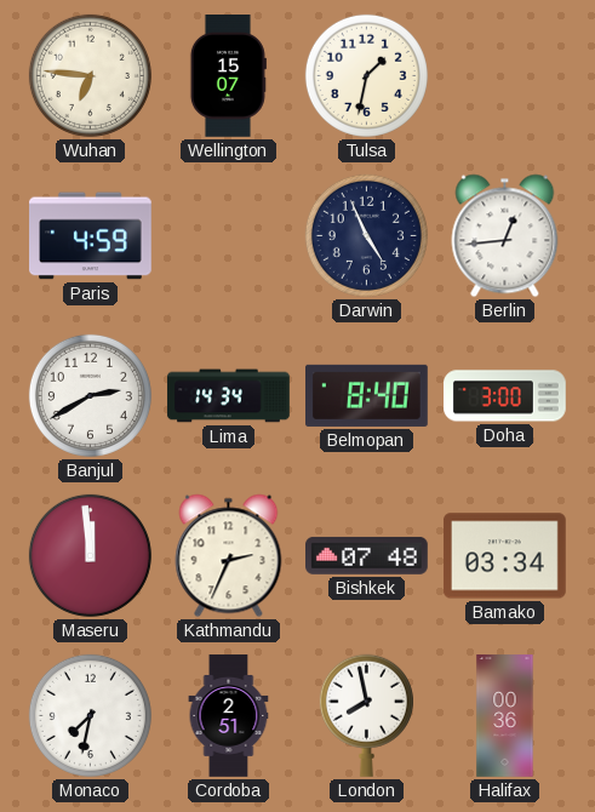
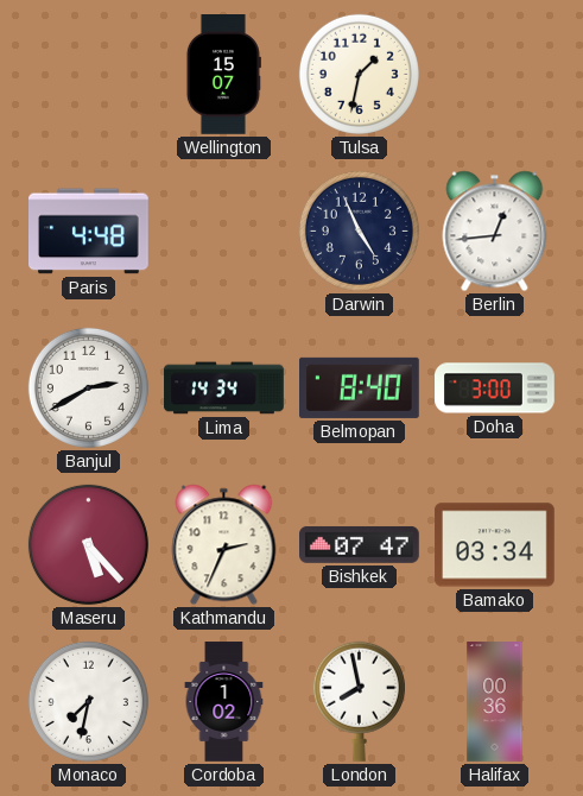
Wuhan: 6:46 -> none
Paris: 4:59 -> 4:48
Maseru: 11:59 -> 5:23
Bishkek: 07:48 -> 07:47
Cordoba: 2:51 -> 1:02
